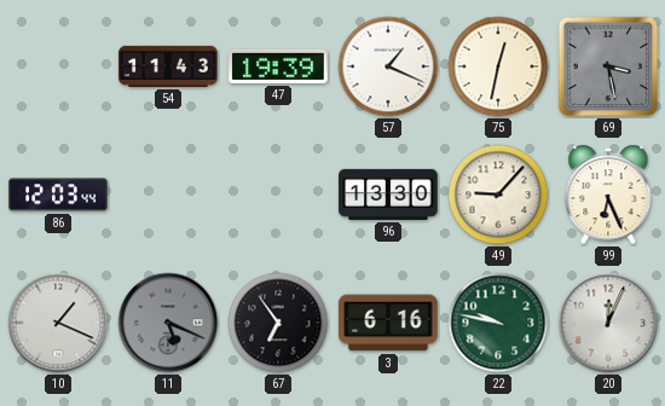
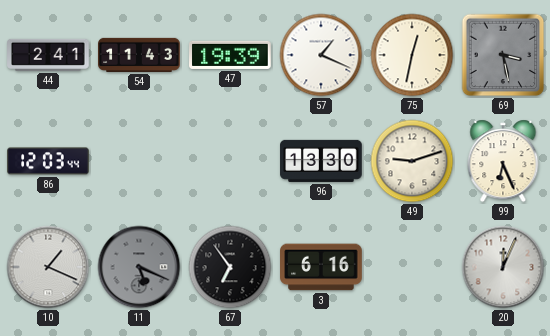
44: none -> 2:41
49: 9:07 -> 9:12
22: 9:47 -> none
